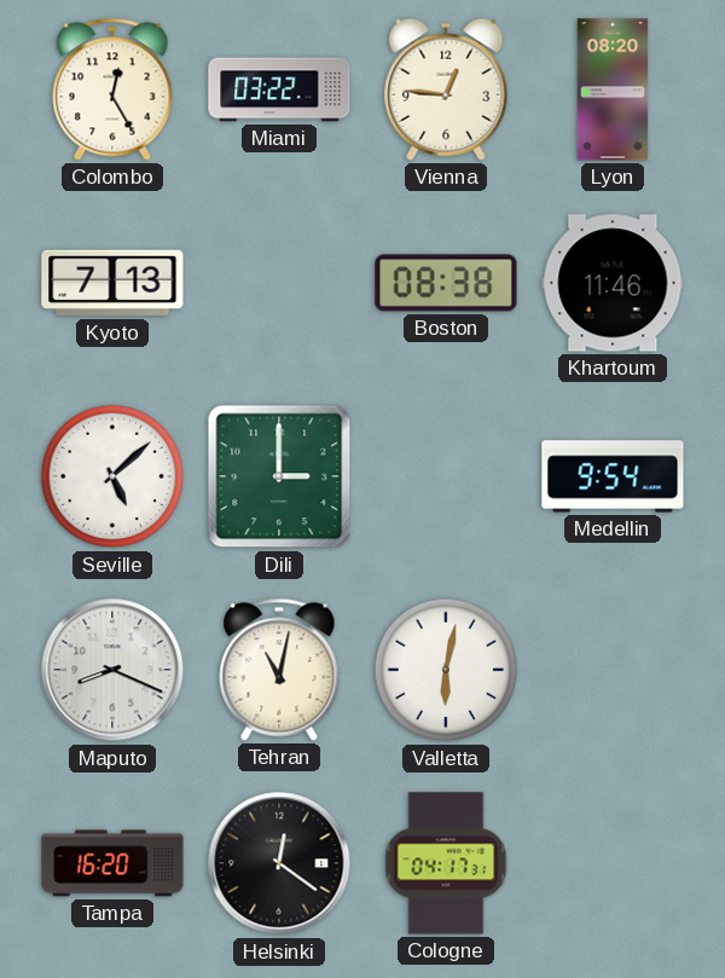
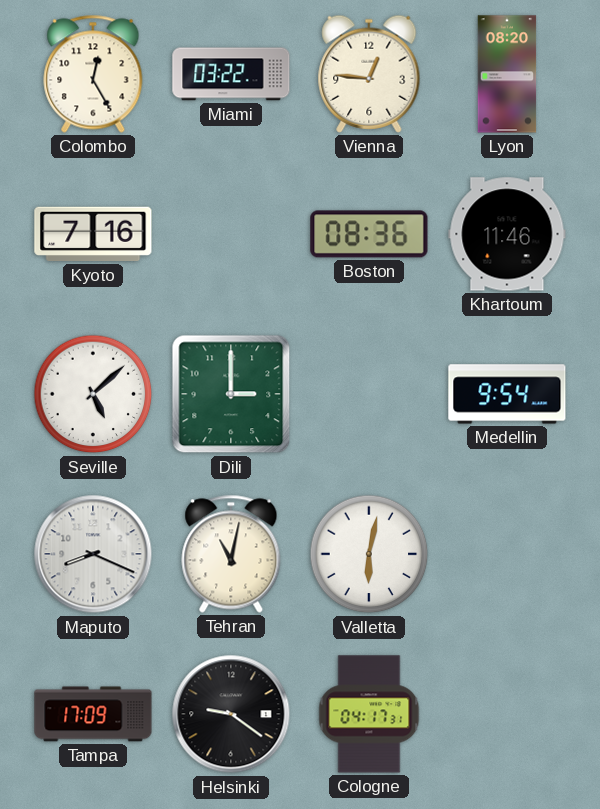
Kyoto: 7:13 -> 7:16
Boston: 08:38 -> 08:36
Tampa: 16:20 -> 17:09
Helsinki: 12:21 -> 9:21
